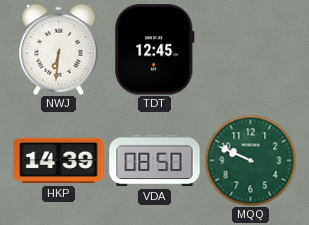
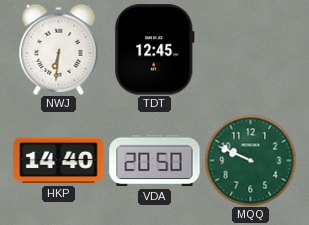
HKP: 14:39 -> 14:40
VDA: 08:50 -> 20:50
